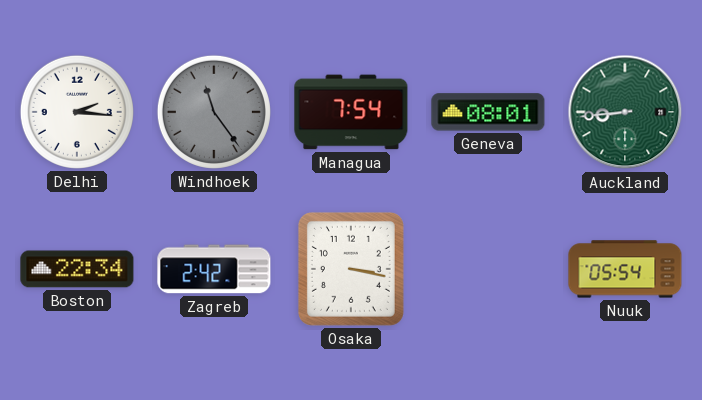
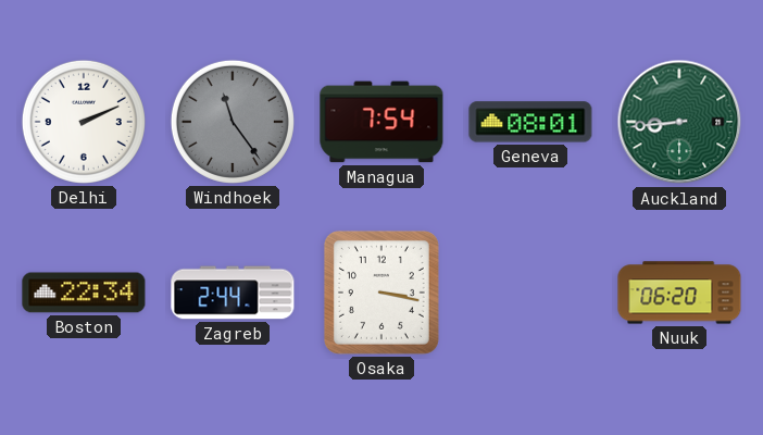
Delhi: 2:16 -> 2:11
Zagreb: 2:42 -> 2:44
Nuuk: 05:54 -> 06:20
